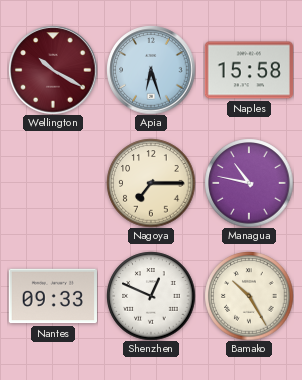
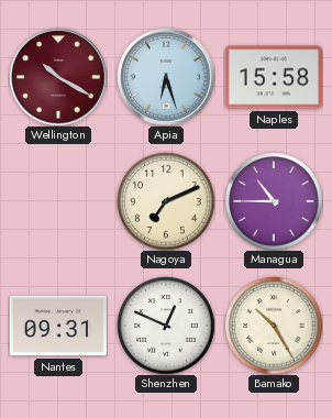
Nagoya: 7:15 -> 7:11
Managua: 10:47 -> 10:45
Nantes: 09:33 -> 09:31
